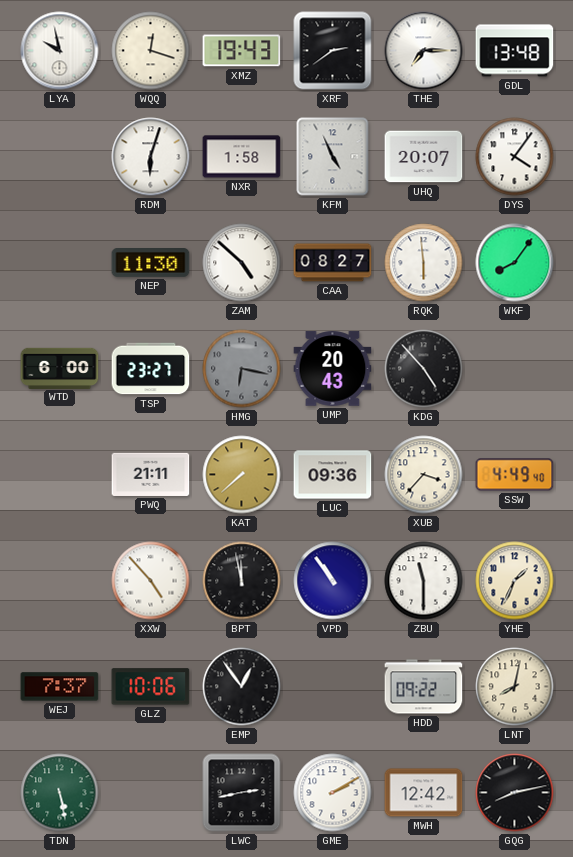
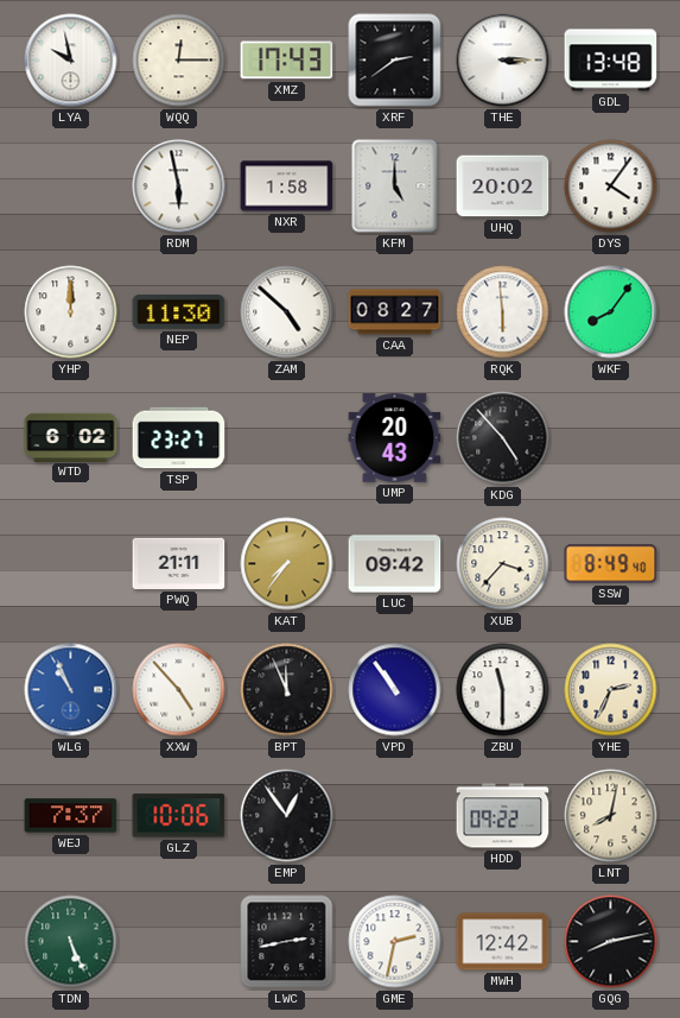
WQQ: 12:18 -> 12:15
XMZ: 19:43 -> 17:43
THE: 7:15 -> 3:15
RDM: 6:03 -> 5:58
KFM: 4:56 -> 5:00
UHQ: 20:07 -> 20:02
YHP: none -> 12:00
WTD: 6:00 -> 6:02
HMG: 6:17 -> none
KAT: 7:38 -> 7:36
LUC: 09:36 -> 09:42
SSW: 4:49 -> 8:49
WLG: none -> 10:56
BPT: 11:58 -> 11:56
YHE: 1:34 -> 2:34
TDN: 5:28 -> 5:26
GME: 2:10 -> 2:32
